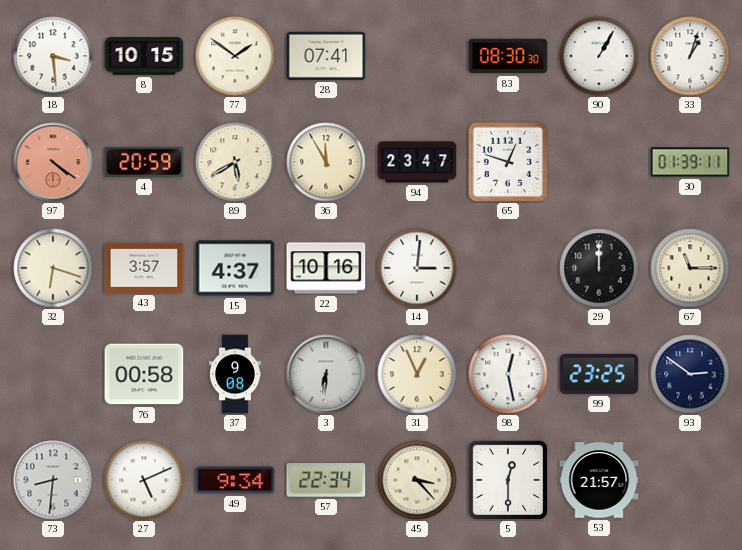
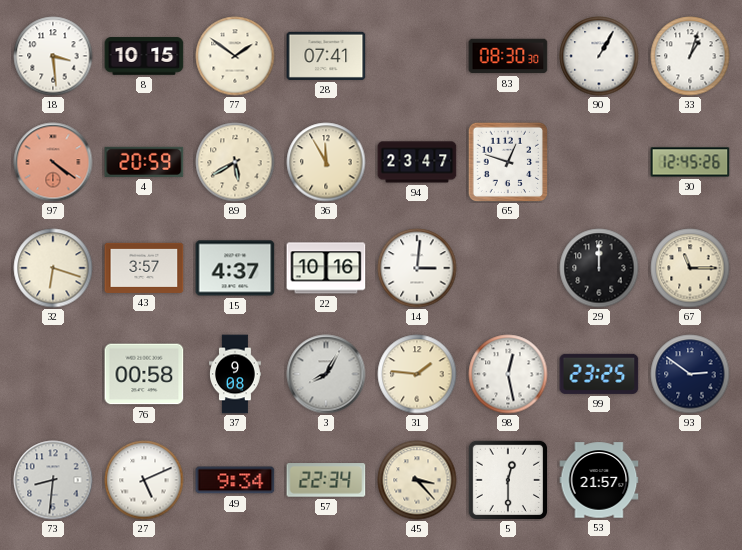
30: 01:39 -> 12:45
3: 6:31 -> 8:05
31: 12:56 -> 1:46
